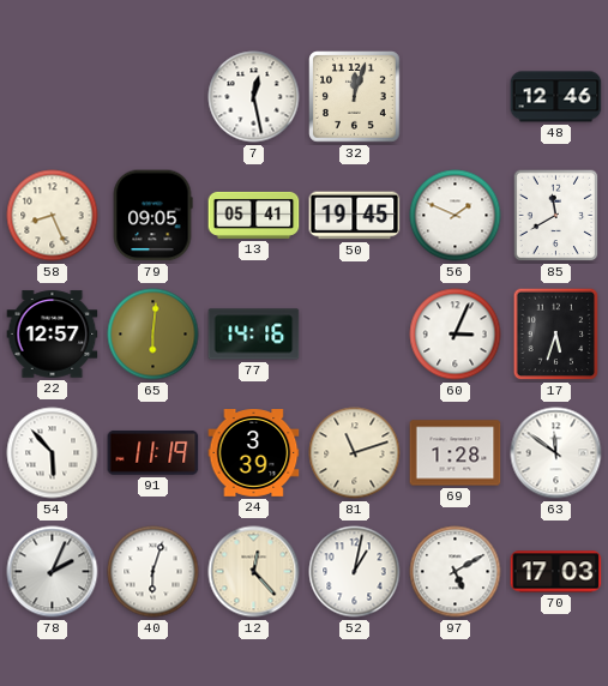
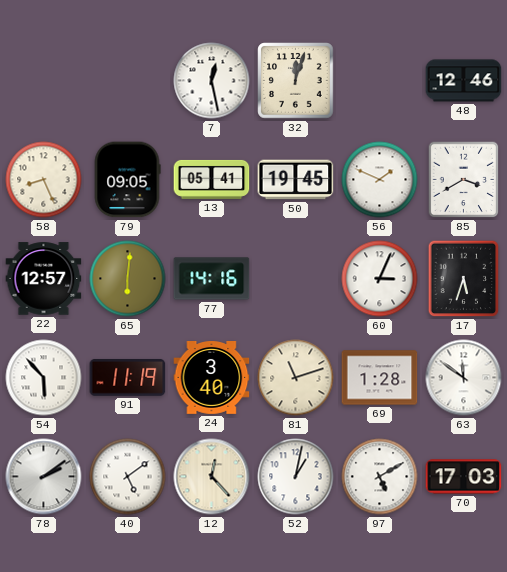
85: 11:40 -> 3:40
24: 3:39 -> 3:40
78: 2:04 -> 2:09
40: 6:03 -> 5:09
